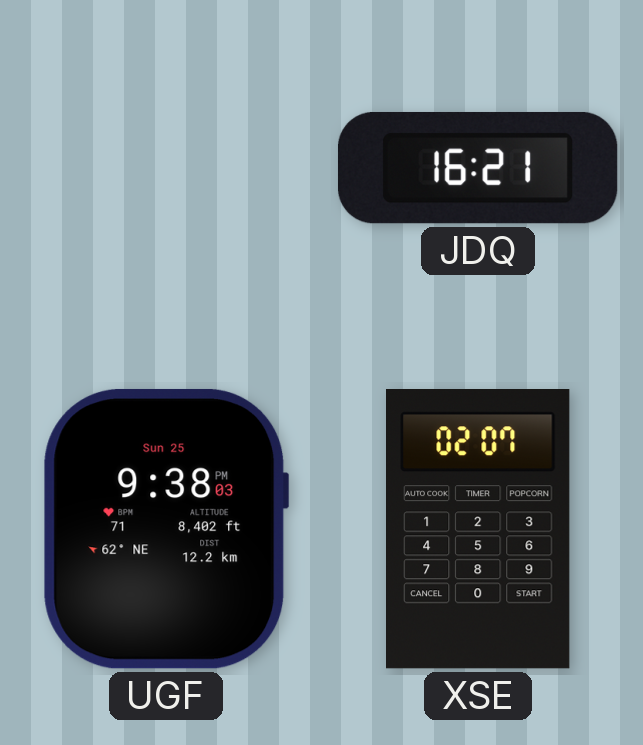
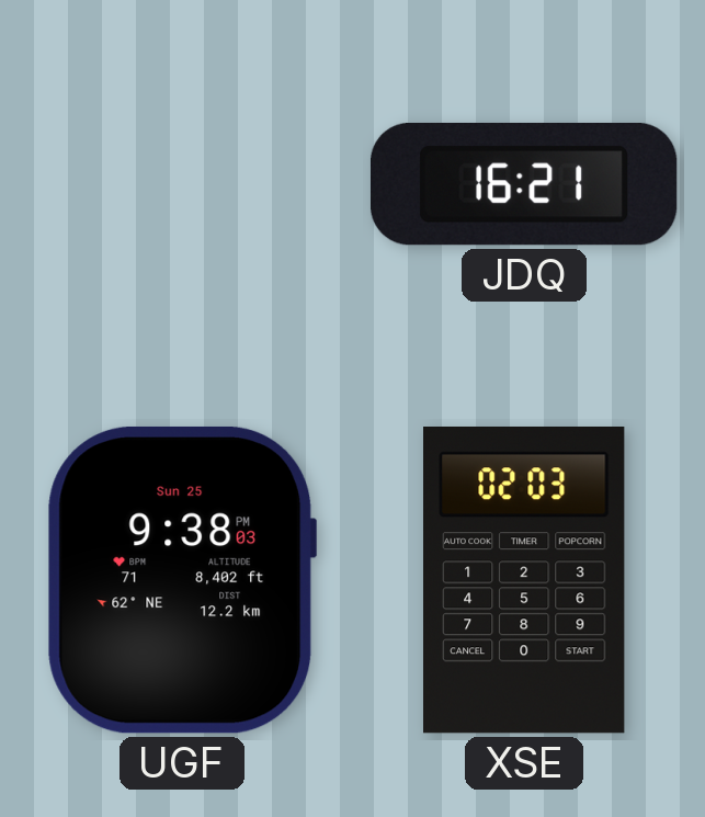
XSE: 02:07 -> 02:03
